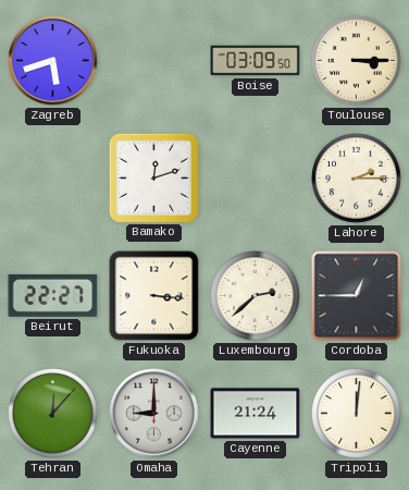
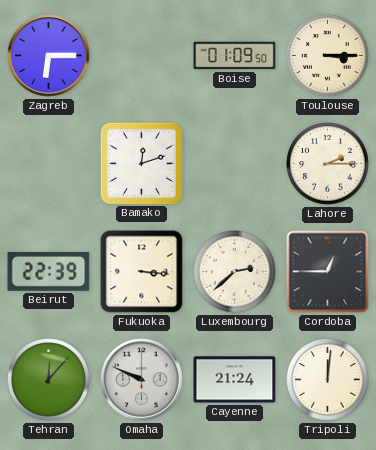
Zagreb: 5:42 -> 6:15
Boise: 03:09 -> 01:09
Beirut: 22:27 -> 22:39
Omaha: 9:00 -> 9:49
